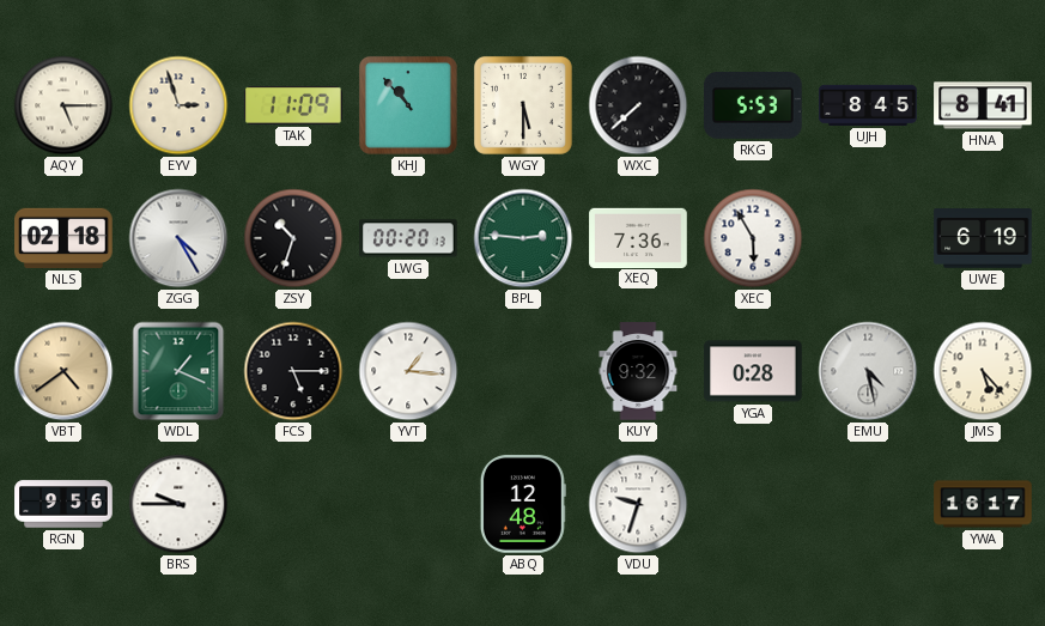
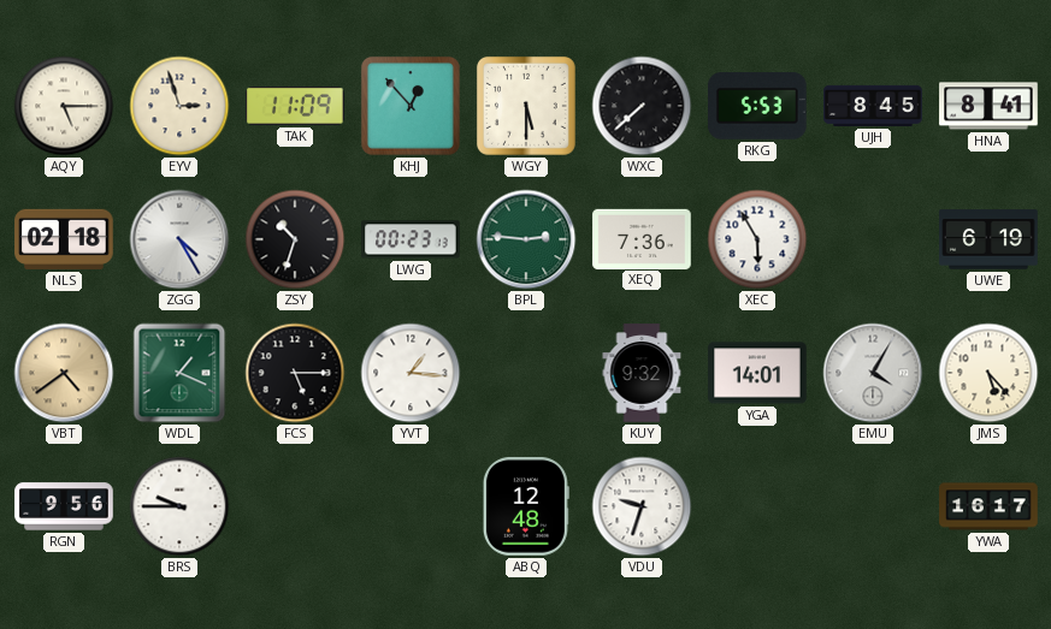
KHJ: 10:53 -> 12:53
LWG: 00:20 -> 00:23
YGA: 0:28 -> 14:01
EMU: 4:28 -> 4:05
